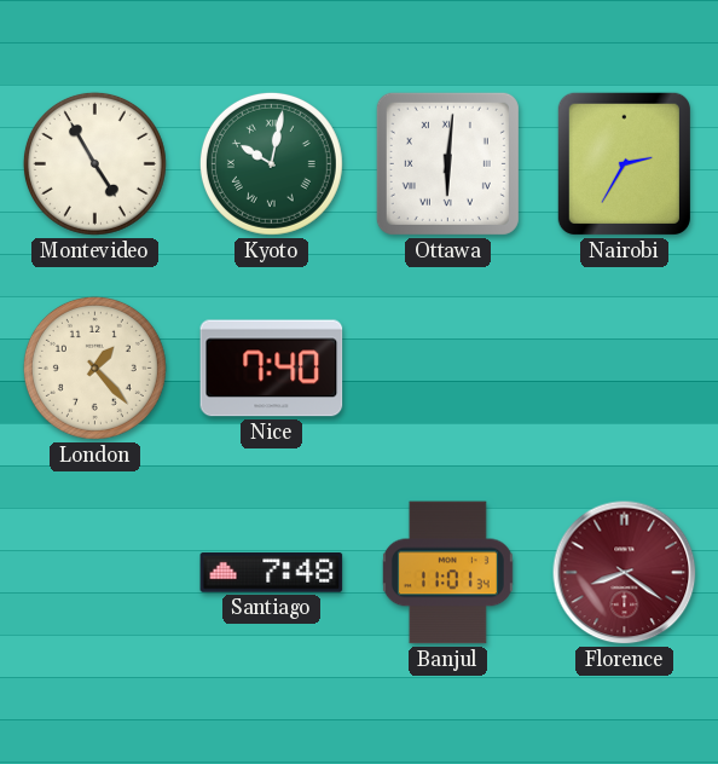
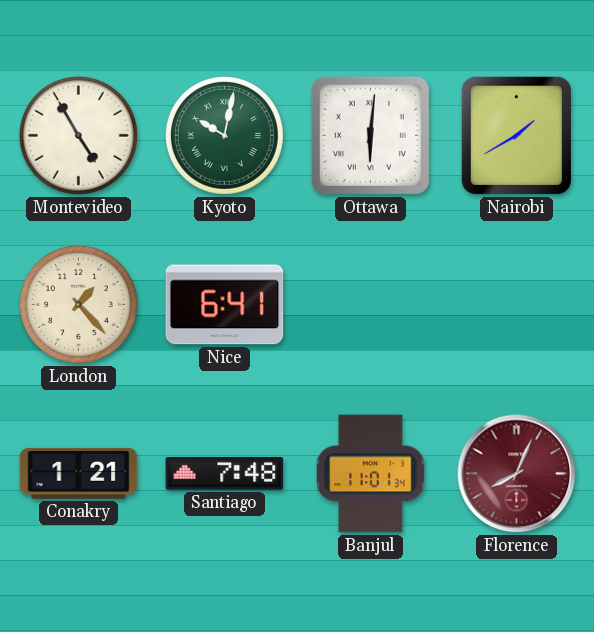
Nairobi: 2:35 -> 1:40
Nice: 7:40 -> 6:41
Conakry: none -> 1:21
Florence: 8:21 -> 8:04
